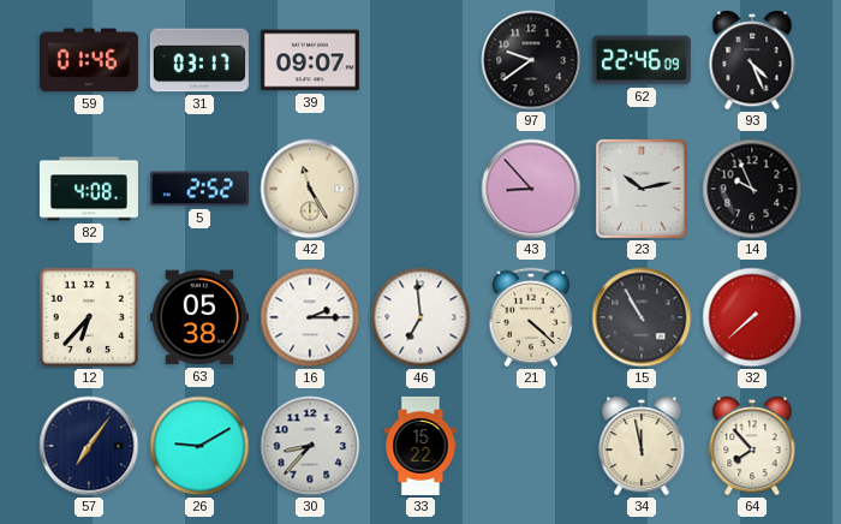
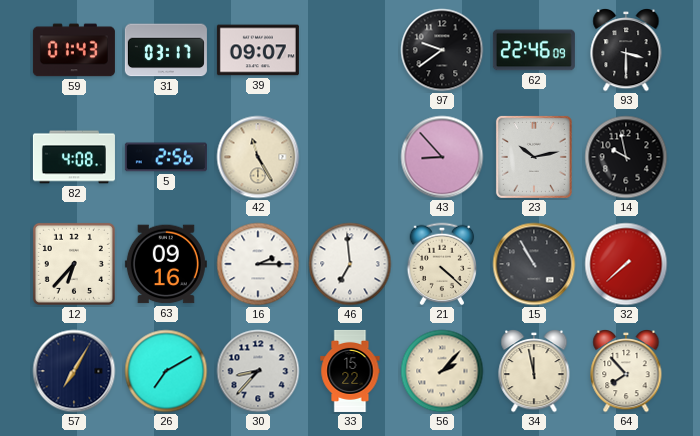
59: 01:46 -> 01:43
93: 4:26 -> 3:30
5: 2:52 -> 2:56
14: 9:56 -> 9:58
63: 05:38 -> 09:16
57: 7:06 -> 7:05
26: 9:10 -> 7:10
56: none -> 2:07
